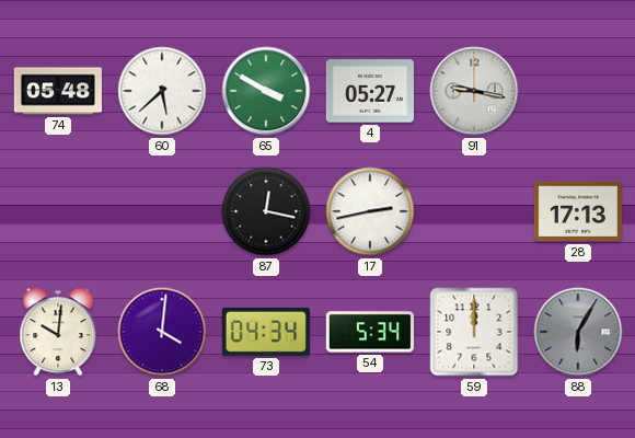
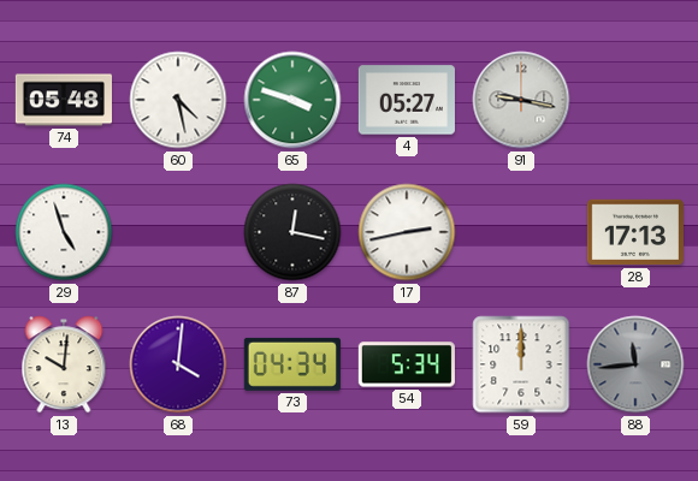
60: 5:38 -> 4:28
65: 3:50 -> 3:48
29: none -> 4:57
88: 6:05 -> 11:44
